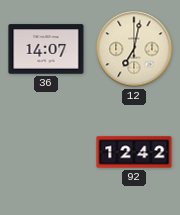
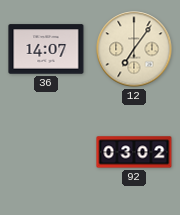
12: 7:02 -> 7:06
92: 12:42 -> 03:02
